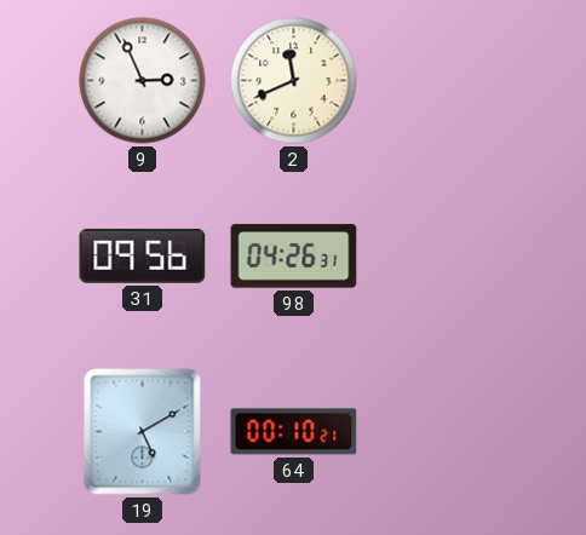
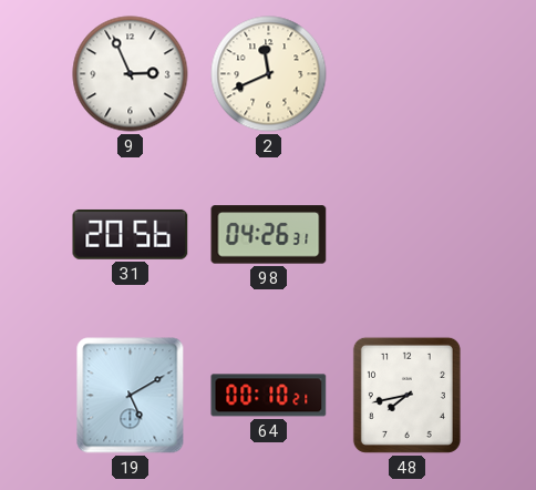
31: 09:56 -> 20:56
48: none -> 7:43
